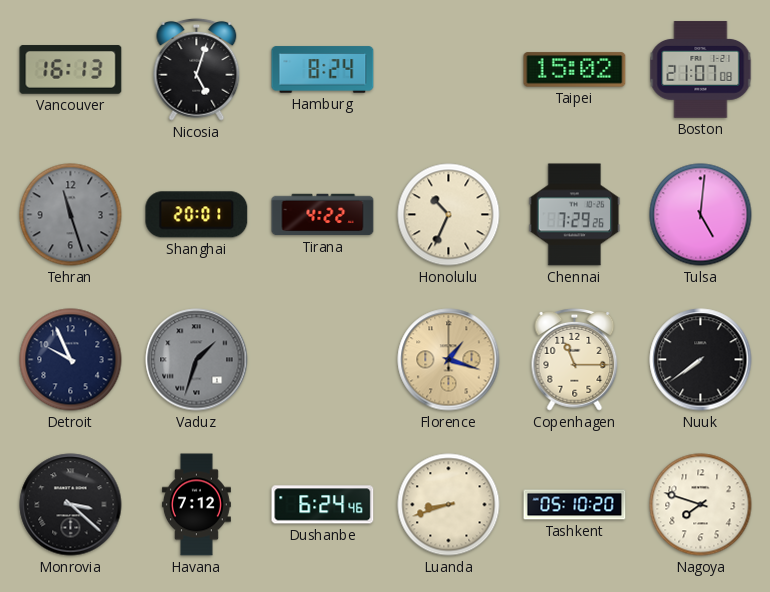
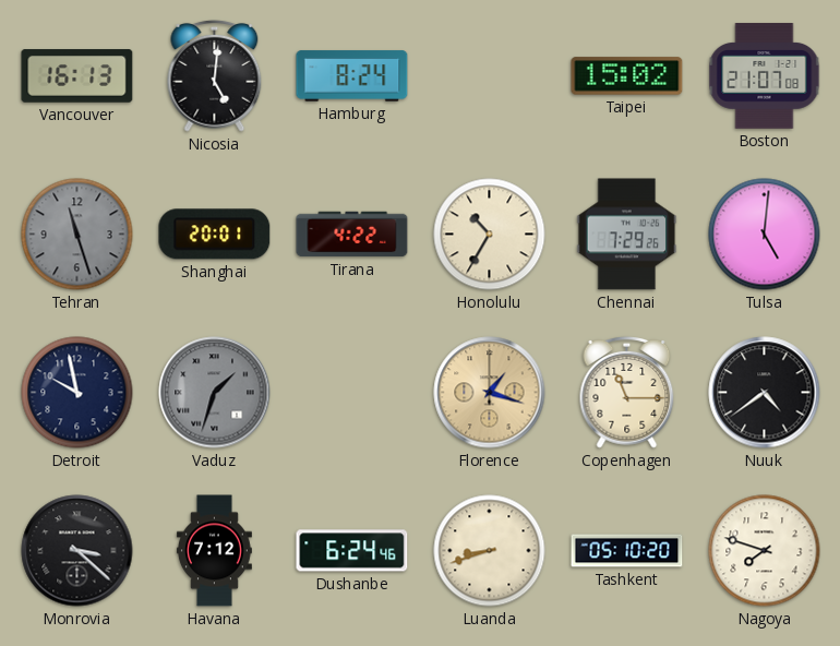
Nicosia: 5:03 -> 5:01
Honolulu: 10:34 -> 10:35
Detroit: 9:56 -> 9:58
Nuuk: 7:39 -> 4:39
